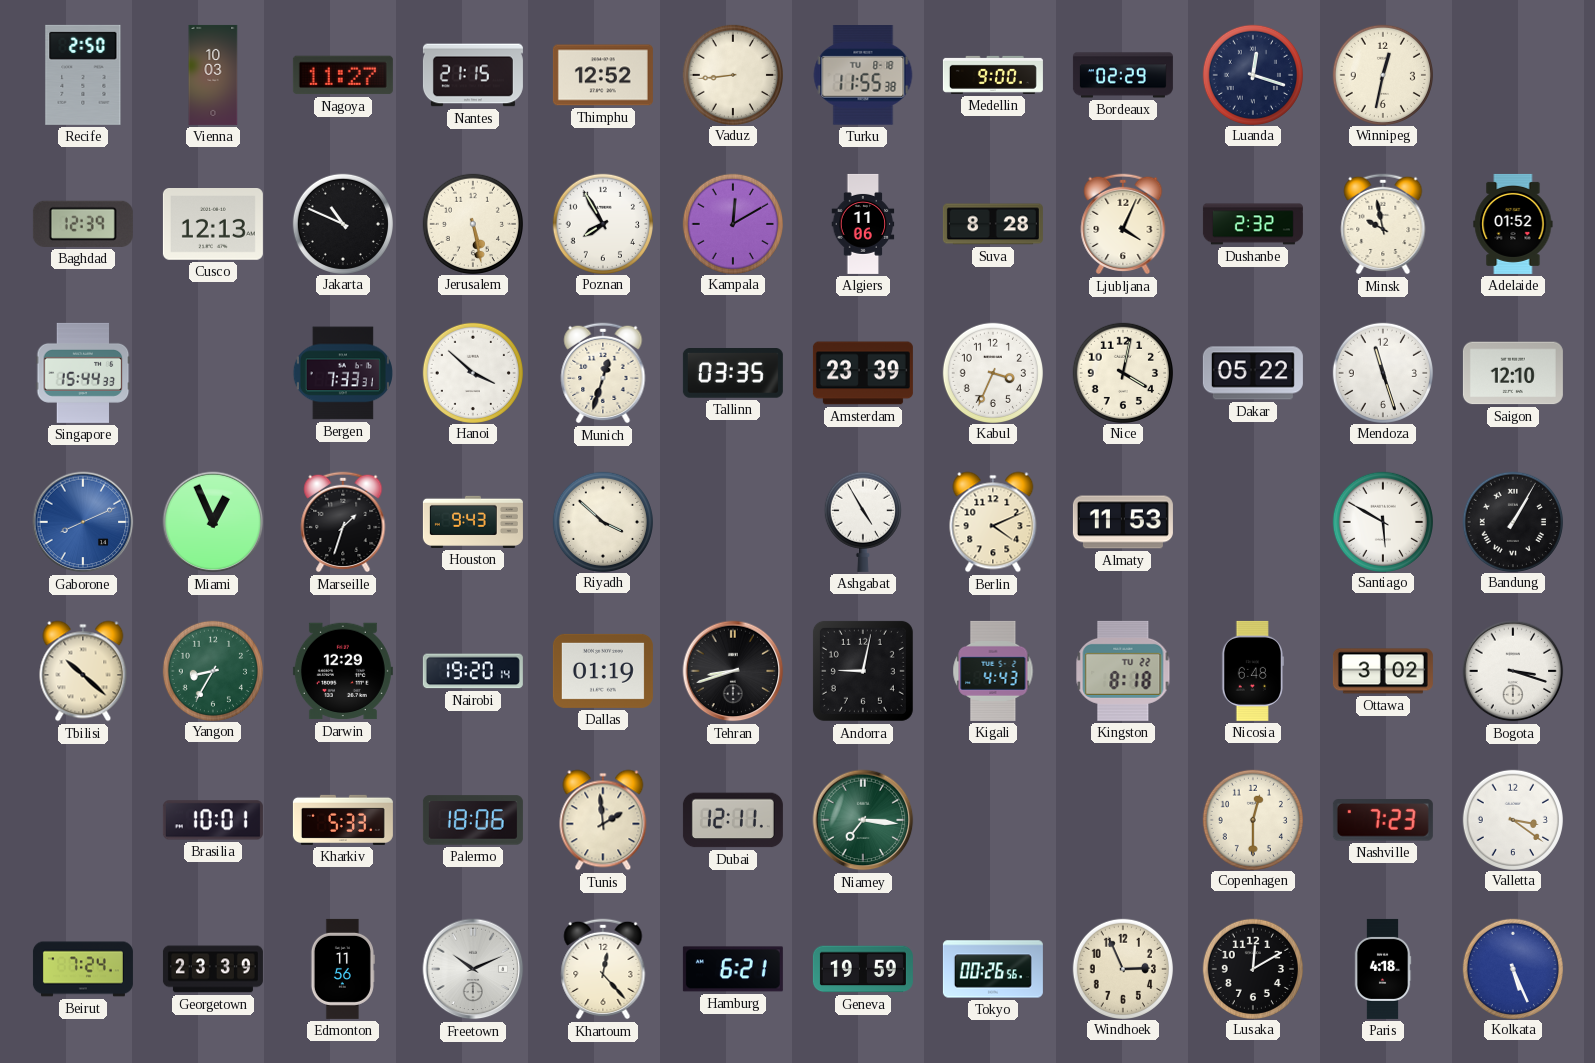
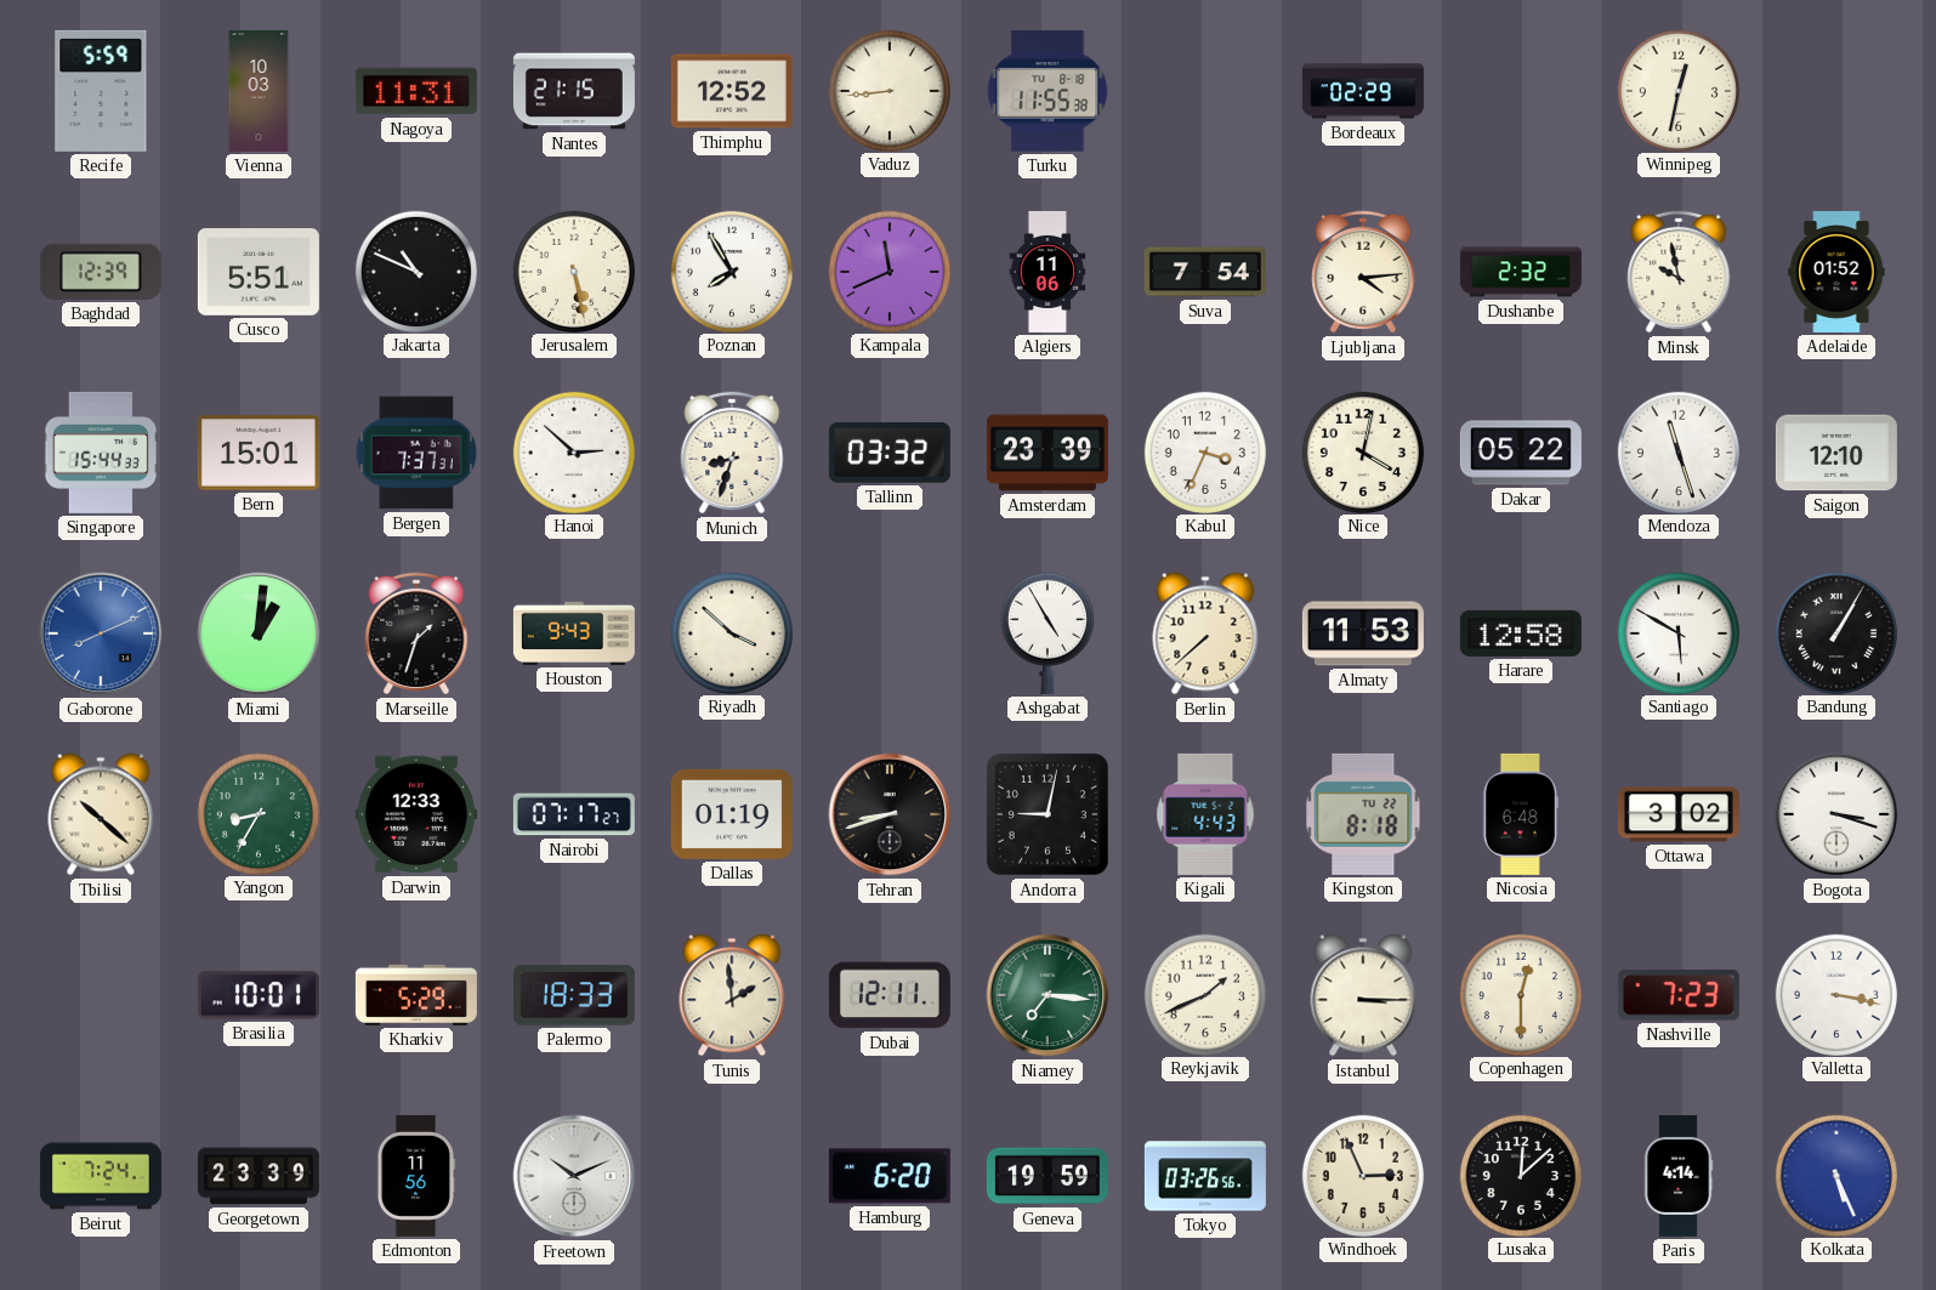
Recife: 2:50 -> 5:59
Nagoya: 11:27 -> 11:31
Medellin: 9:00 -> none
Luanda: 12:18 -> none
Cusco: 12:13 -> 5:51
Kampala: 12:10 -> 11:41
Suva: 8:28 -> 7:54
Ljubljana: 4:04 -> 4:14
Bern: none -> 15:01
Bergen: 7:33 -> 7:37
Hanoi: 3:52 -> 2:52
Munich: 12:33 -> 8:33
Tallinn: 03:35 -> 03:32
Miami: 12:56 -> 1:01
Berlin: 4:11 -> 7:38
Harare: none -> 12:58
Darwin: 12:29 -> 12:33
Nairobi: 19:20 -> 07:17
Kharkiv: 5:33 -> 5:29
Palermo: 18:06 -> 18:33
Reykjavik: none -> 1:41
Istanbul: none -> 3:15
Valletta: 3:21 -> 3:17
Khartoum: 12:23 -> none
Hamburg: 6:21 -> 6:20
Tokyo: 00:26 -> 03:26
Lusaka: 12:10 -> 12:08
Paris: 4:18 -> 4:14
